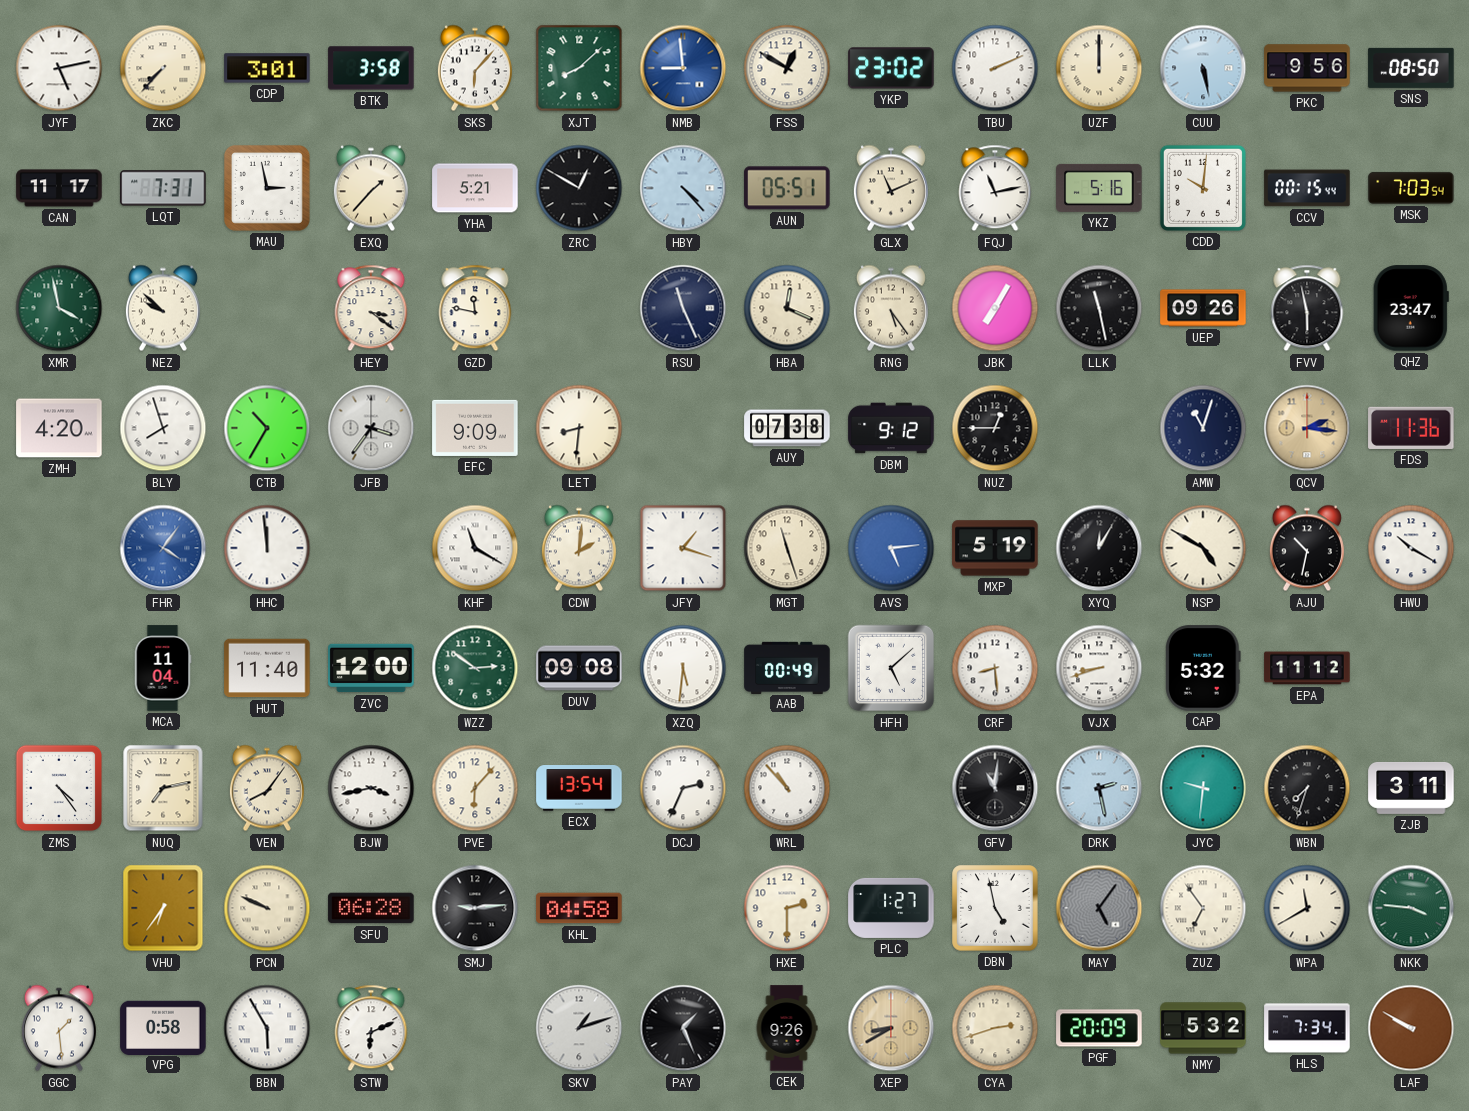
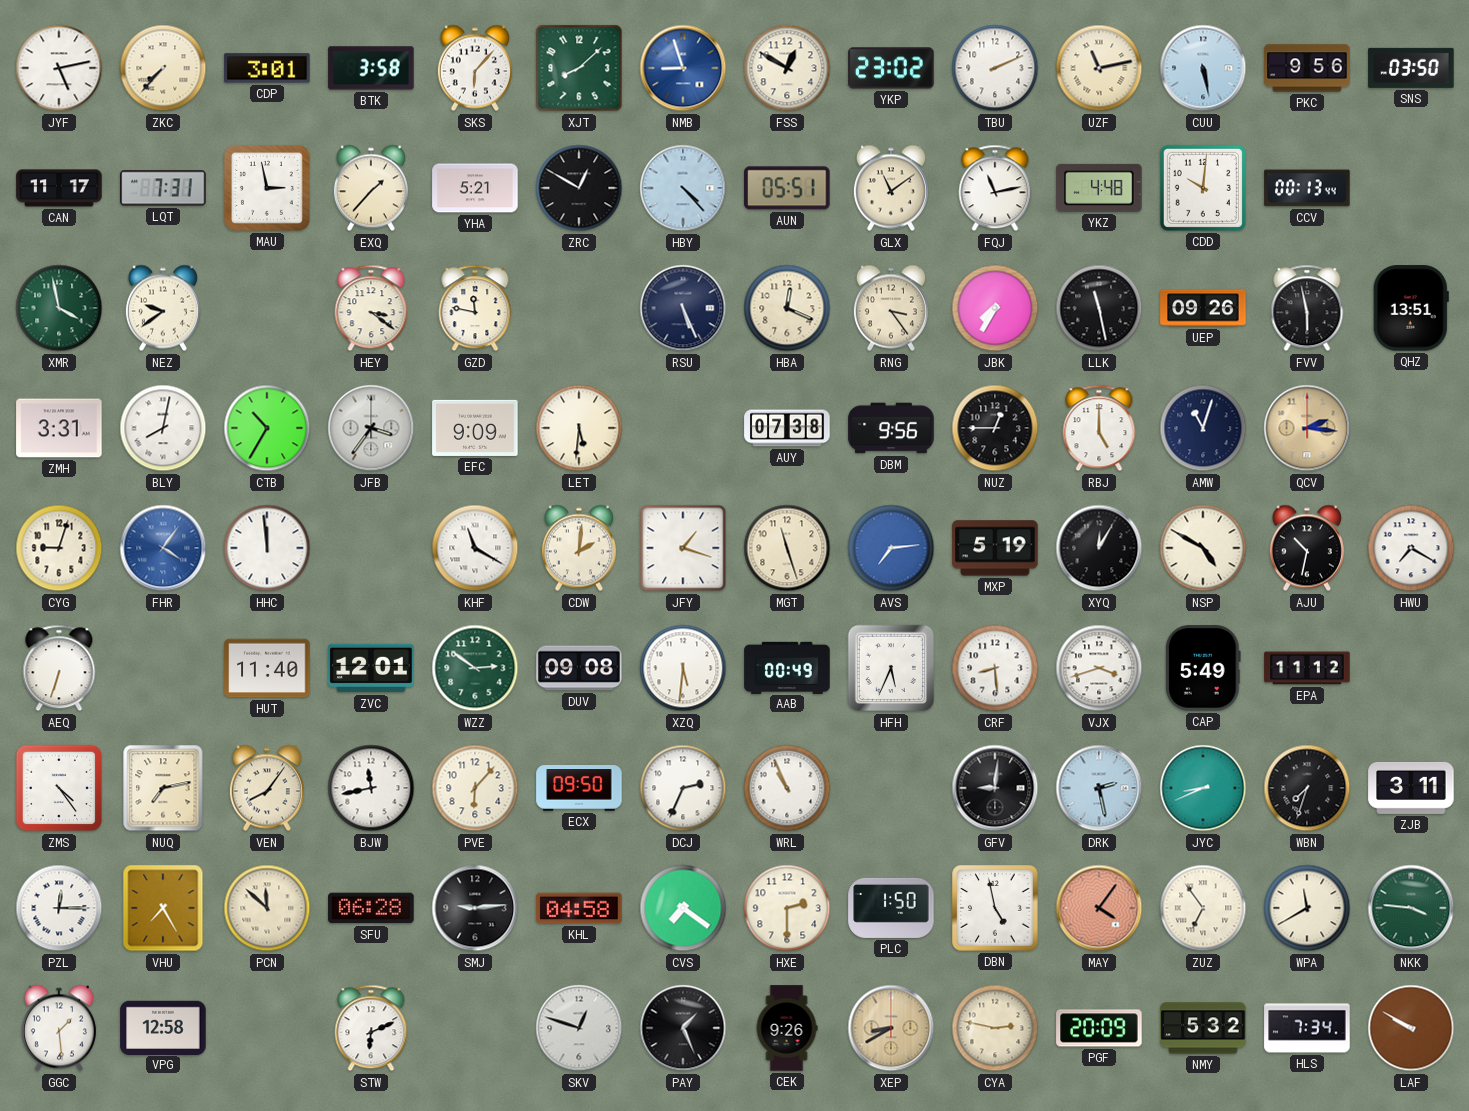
NMB: 8:59 -> 8:57
UZF: 12:00 -> 11:13
SNS: 08:50 -> 03:50
GLX: 11:11 -> 11:09
YKZ: 5:16 -> 4:48
CCV: 00:15 -> 00:13
MSK: 7:03 -> none
NEZ: 9:52 -> 9:39
RSU: 11:26 -> 5:26
RNG: 5:24 -> 3:24
JBK: 7:05 -> 7:35
QHZ: 23:47 -> 13:51
ZMH: 4:20 -> 3:31
BLY: 7:57 -> 8:02
LET: 8:31 -> 5:31
DBM: 9:12 -> 9:56
RBJ: none -> 5:00
FDS: 11:36 -> none
CYG: none -> 9:03
AVS: 5:14 -> 7:14
HWU: 10:20 -> 7:20
AEQ: none -> 6:33
MCA: 11:04 -> none
ZVC: 12:00 -> 12:01
HFH: 5:08 -> 5:34
VJX: 8:42 -> 3:42
CAP: 5:32 -> 5:49
BJW: 3:43 -> 11:43
ECX: 13:54 -> 09:50
WRL: 10:53 -> 10:56
GFV: 11:01 -> 9:01
JYC: 9:31 -> 8:41
PZL: none -> 12:15
VHU: 6:36 -> 7:25
PCN: 9:49 -> 11:52
CVS: none -> 7:21
PLC: 1:27 -> 1:50
MAY: 5:06 -> 4:06
MAY dial: grey -> salmon
VPG: 0:58 -> 12:58
BBN: 5:55 -> none
SKV: 1:12 -> 12:48
CYA: 2:42 -> 2:47
